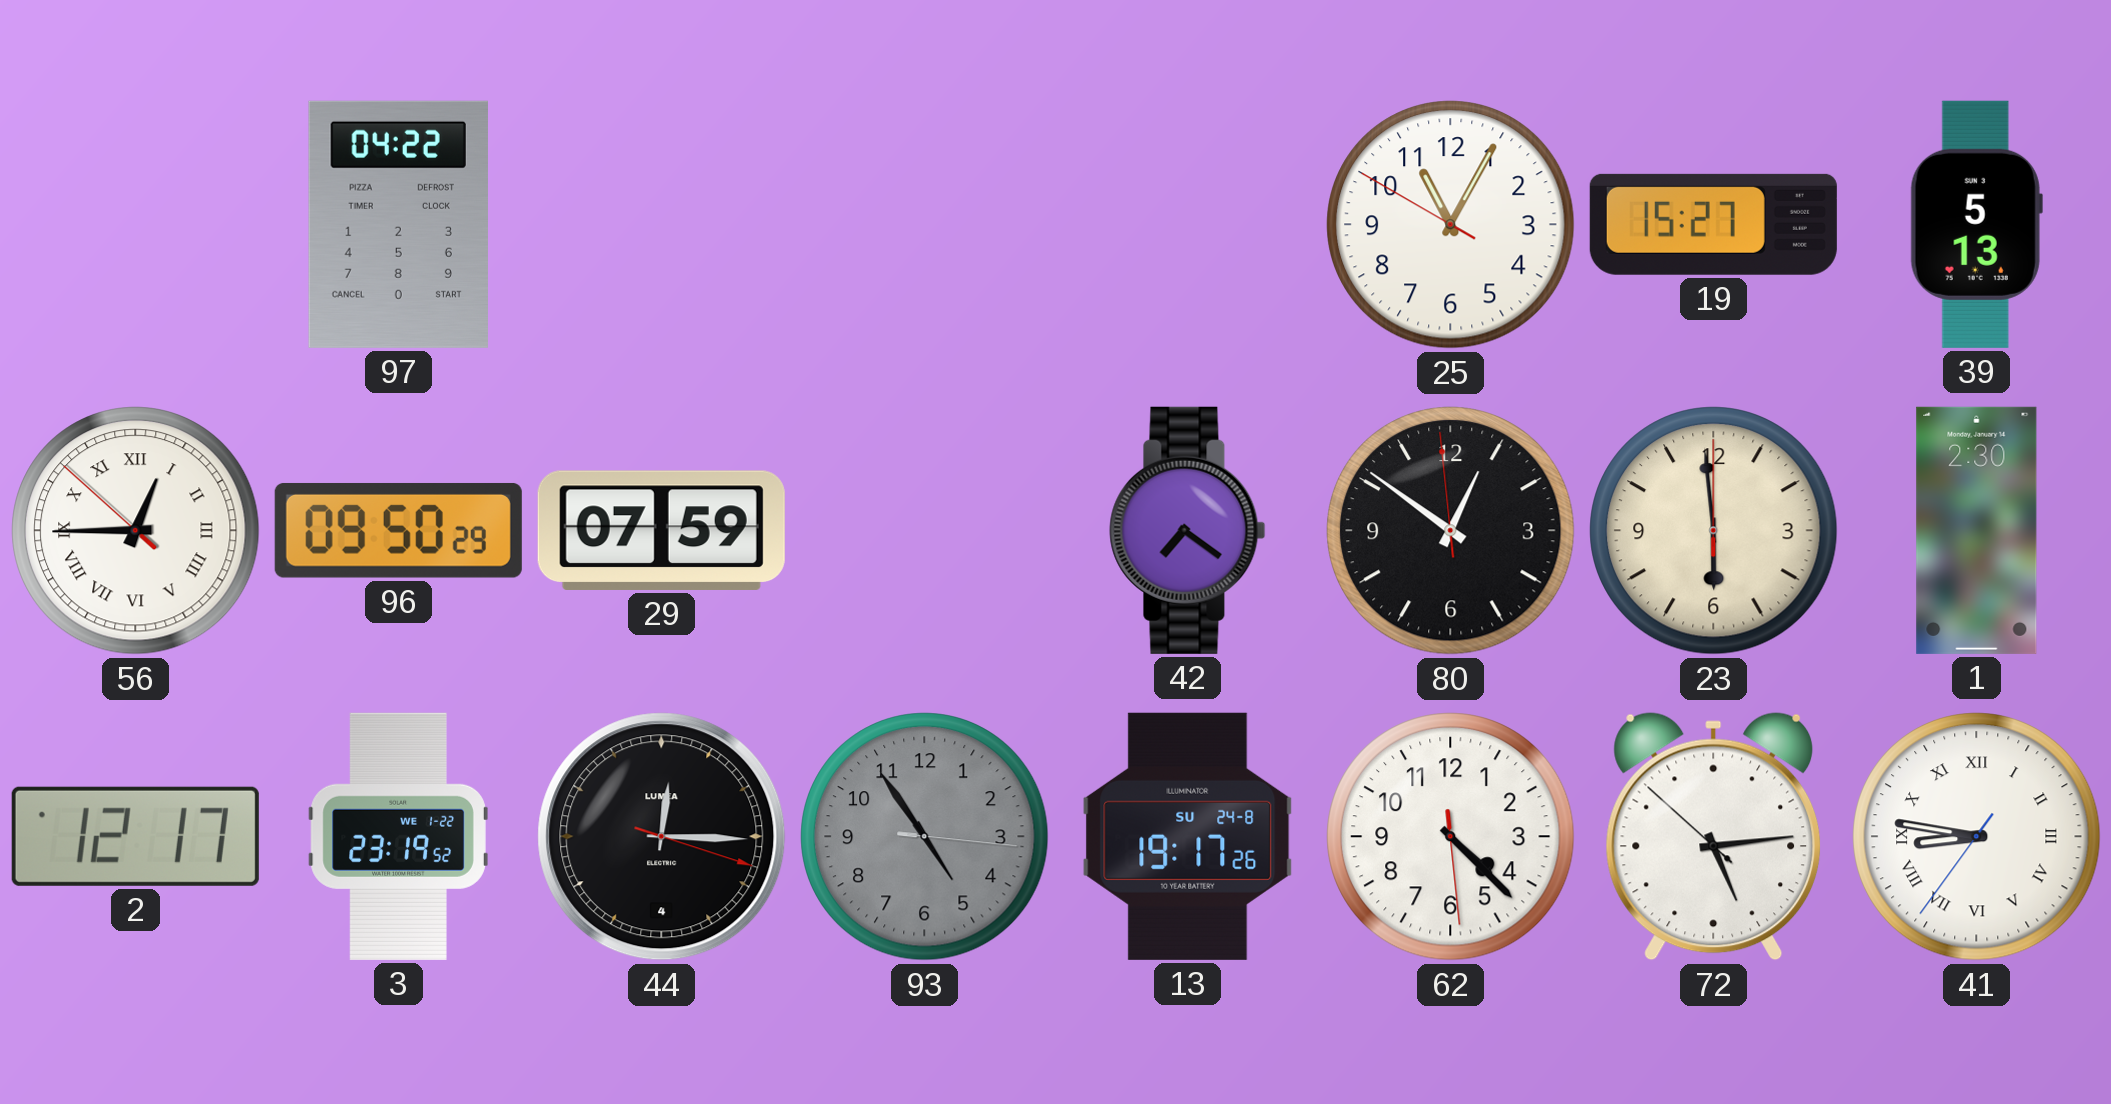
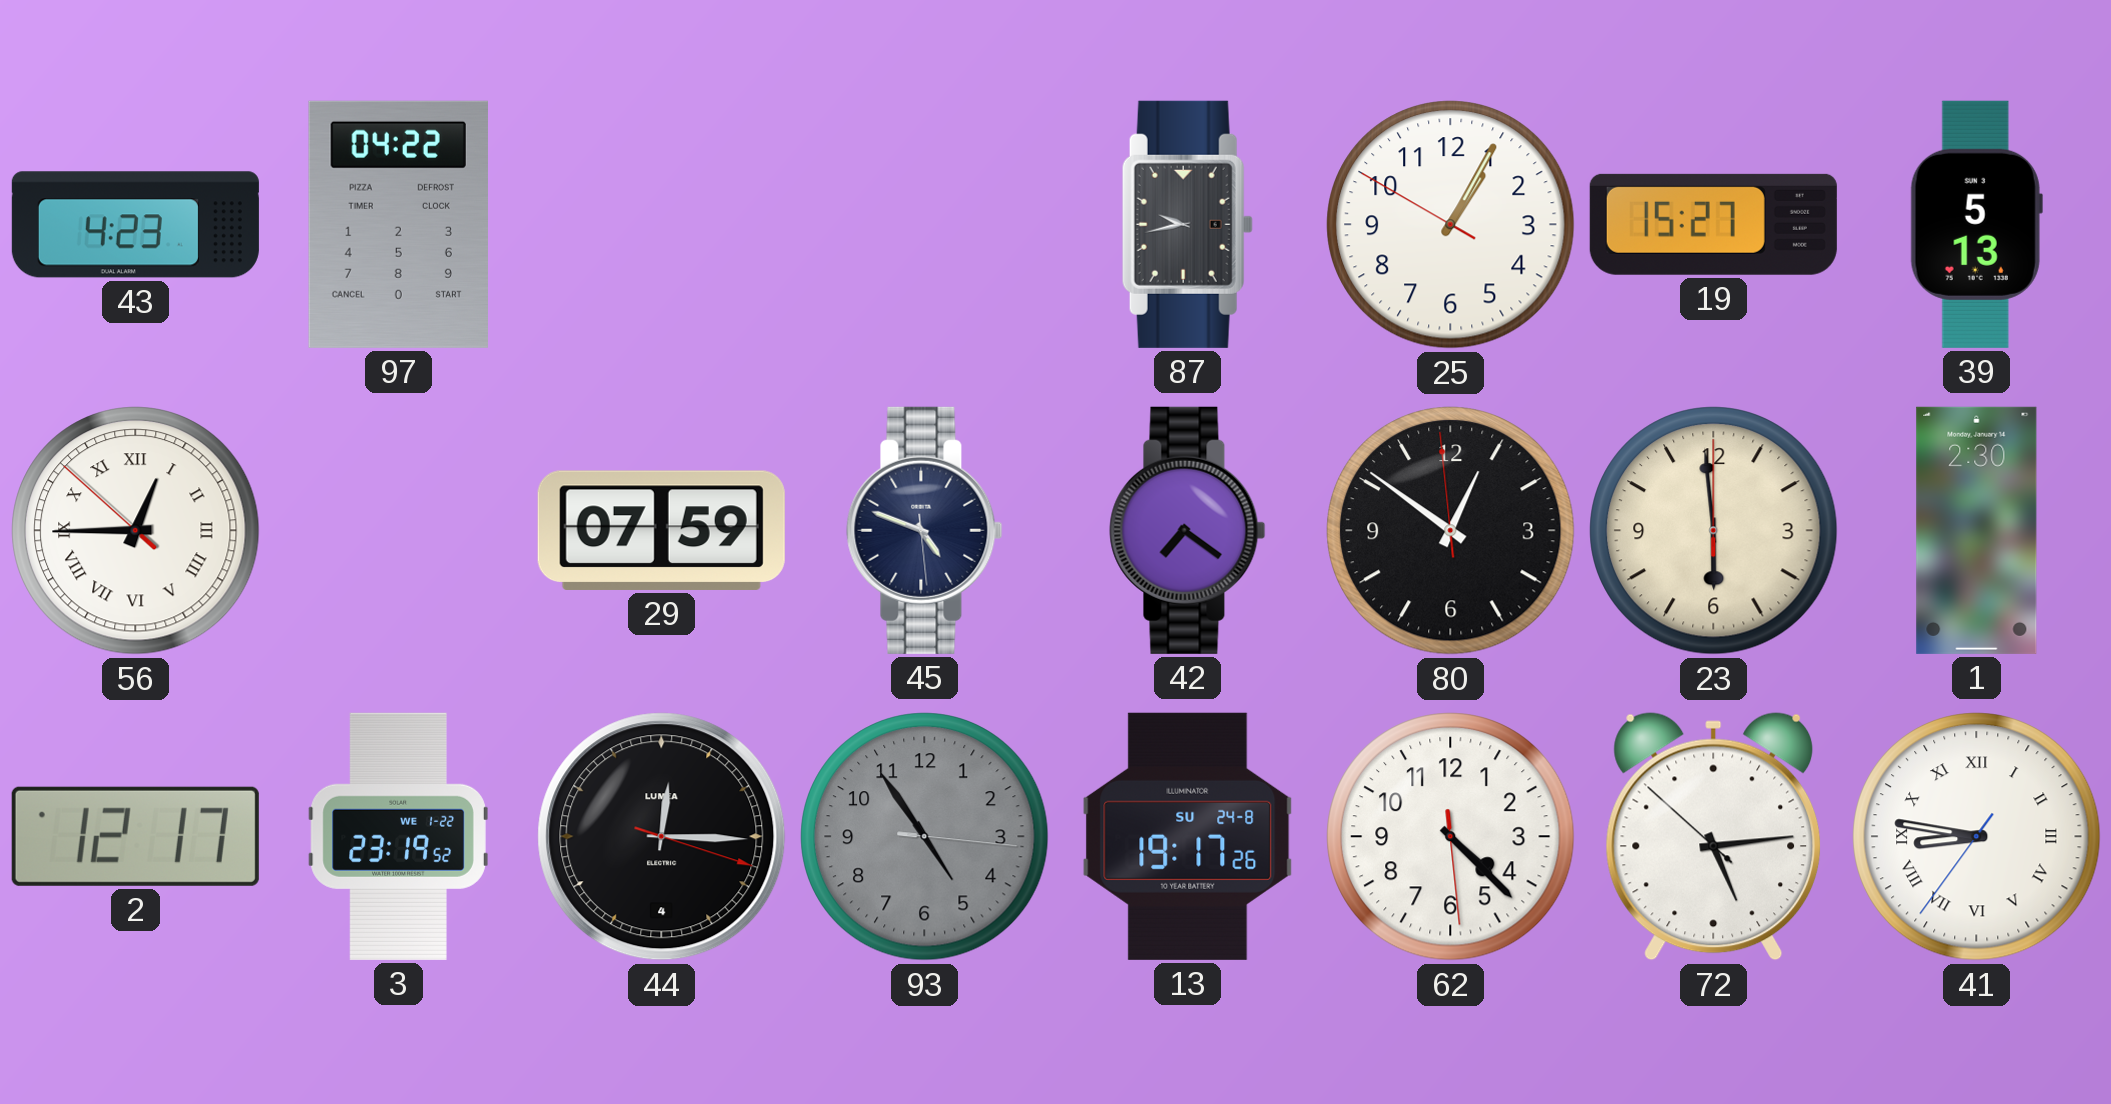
43: none -> 4:23
87: none -> 9:43
25: 11:04 -> 1:04
96: 09:50 -> none
45: none -> 4:48
